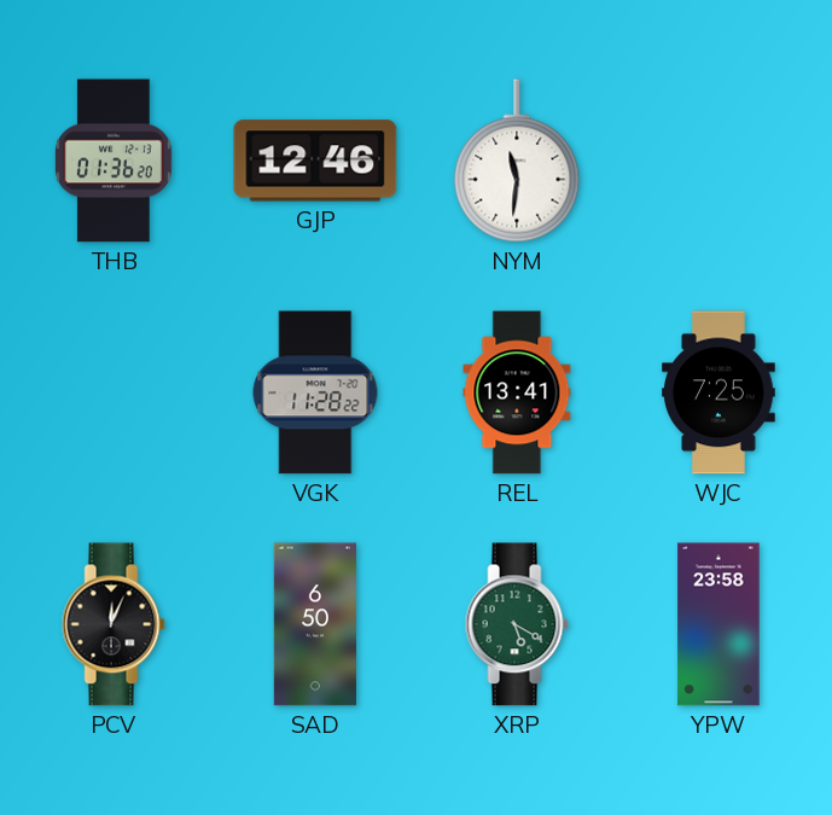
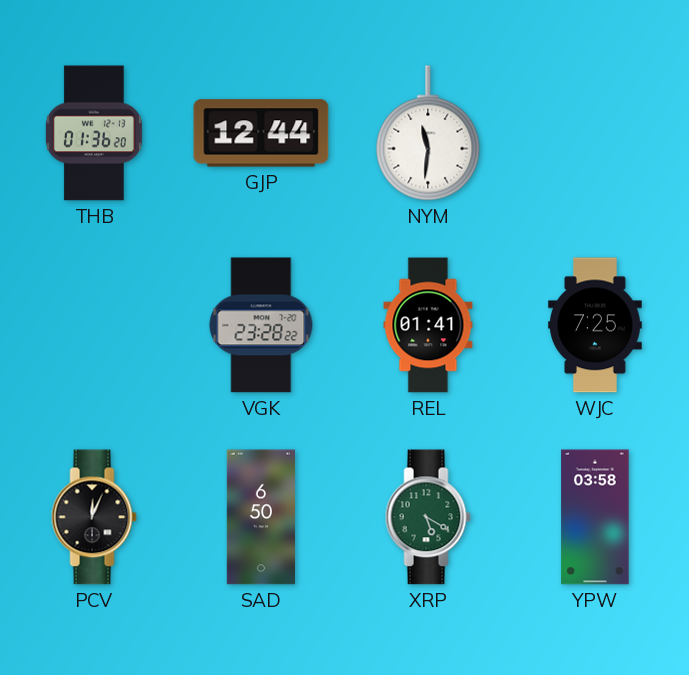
GJP: 12:46 -> 12:44
VGK: 11:28 -> 23:28
REL: 13:41 -> 01:41
YPW: 23:58 -> 03:58
